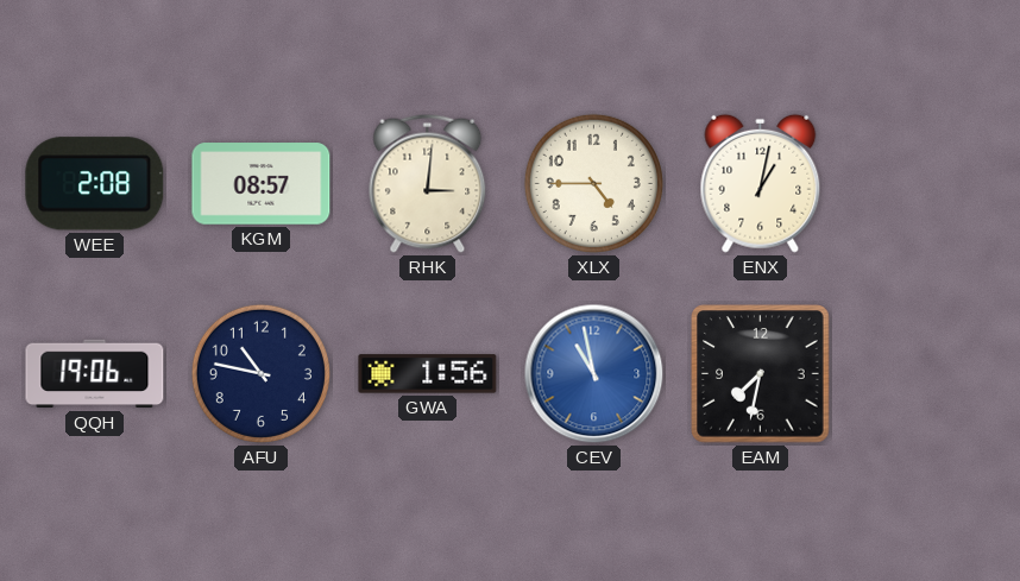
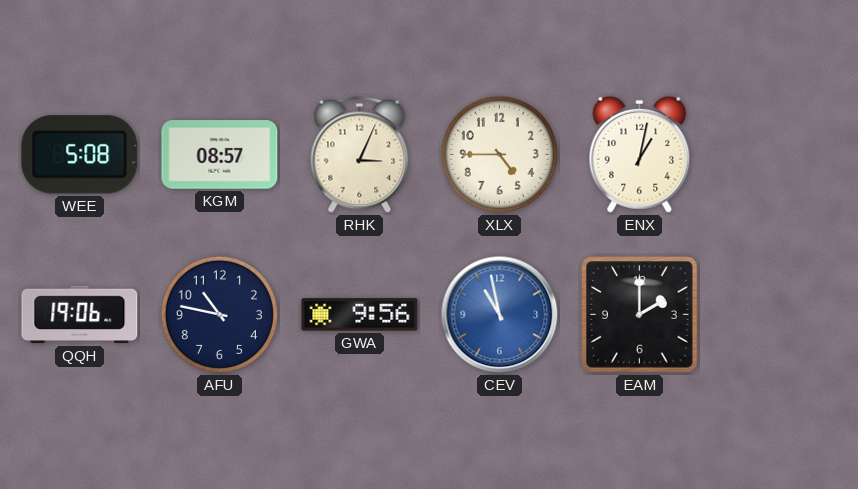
WEE: 2:08 -> 5:08
RHK: 3:01 -> 3:04
GWA: 1:56 -> 9:56
EAM: 7:32 -> 2:00
